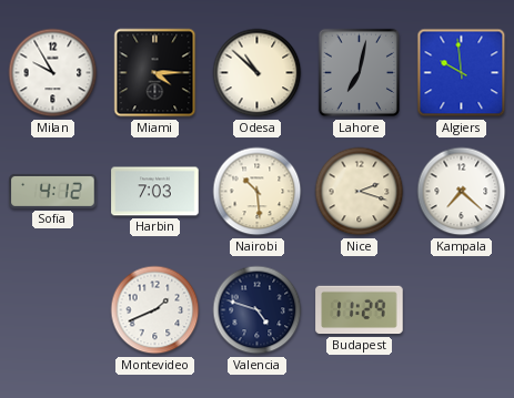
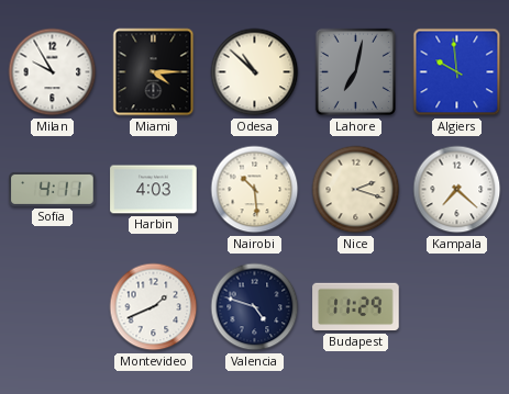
Sofia: 4:12 -> 4:11
Harbin: 7:03 -> 4:03
